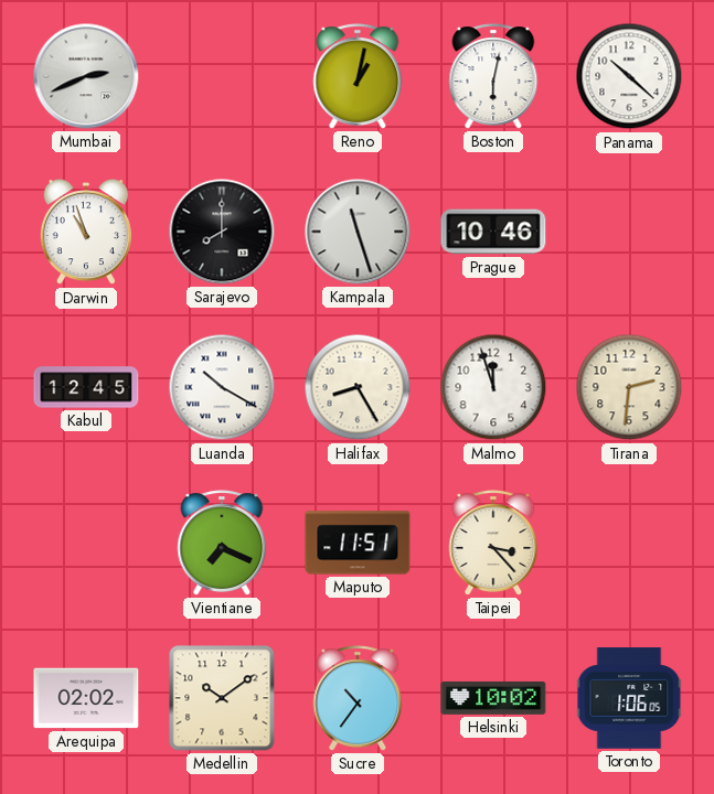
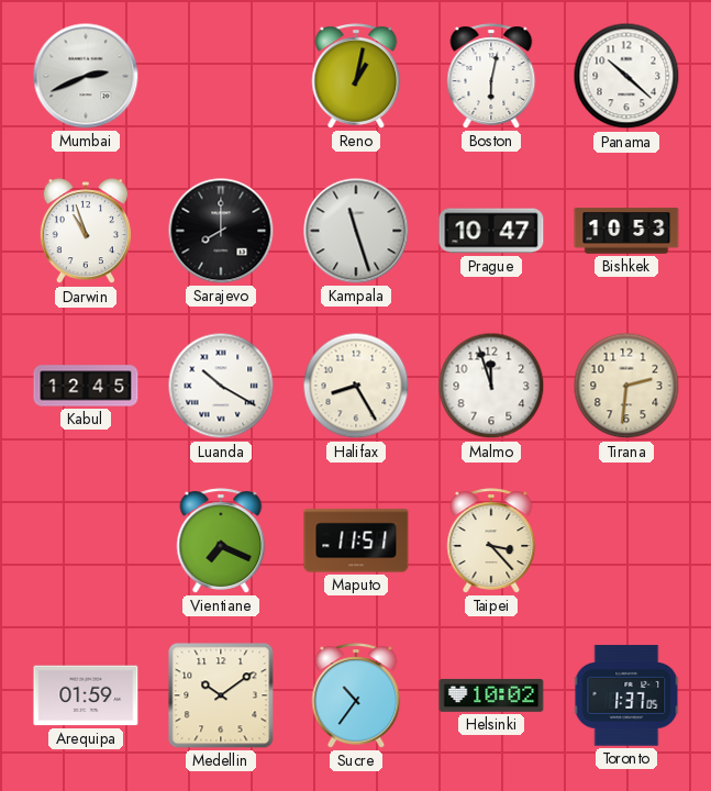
Prague: 10:46 -> 10:47
Bishkek: none -> 10:53
Arequipa: 02:02 -> 01:59
Toronto: 1:06 -> 1:37
